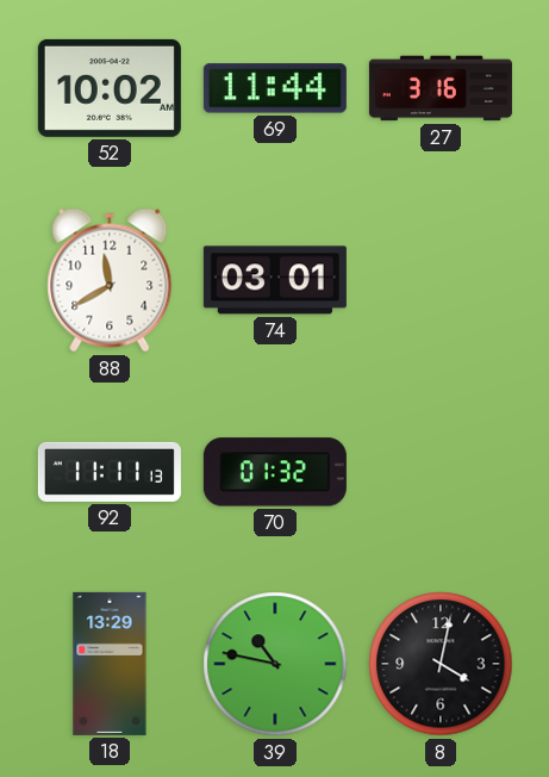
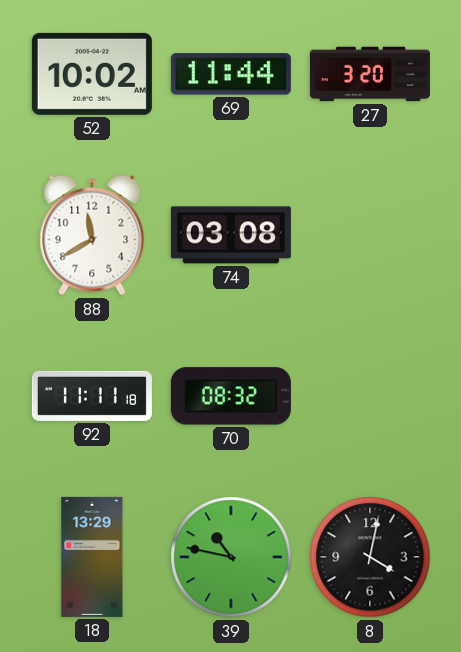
27: 3:16 -> 3:20
74: 03:01 -> 03:08
92: 11:11:13 -> 11:11:18
70: 01:32 -> 08:32
